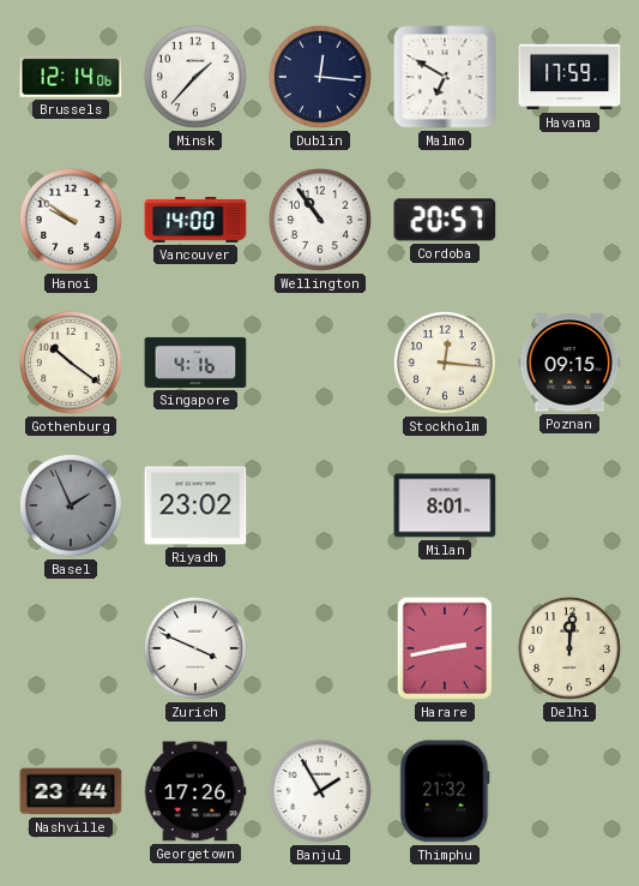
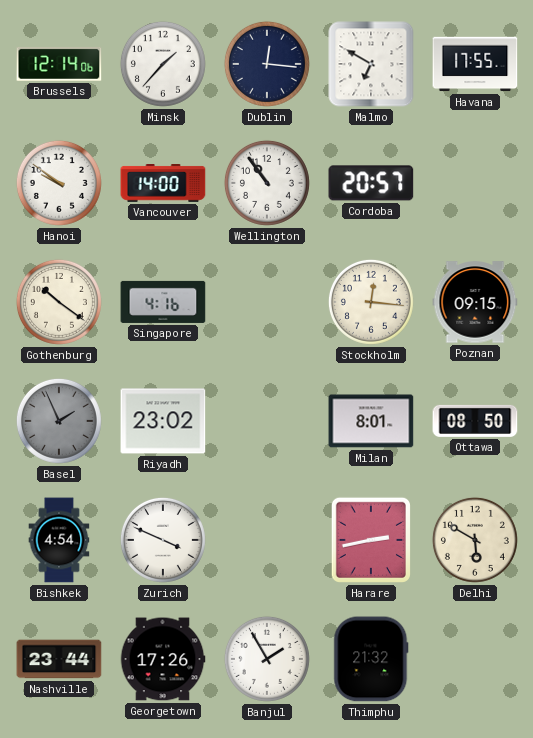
Havana: 17:59 -> 17:55
Ottawa: none -> 08:50
Bishkek: none -> 4:54
Delhi: 12:01 -> 5:50
